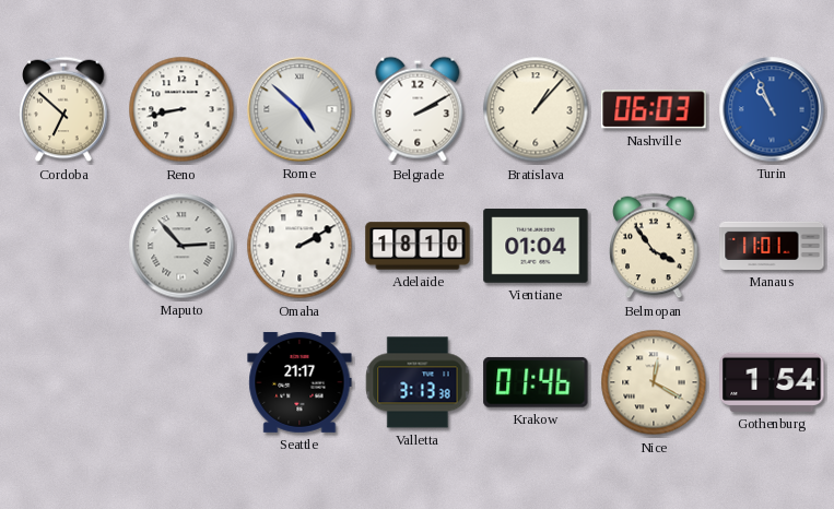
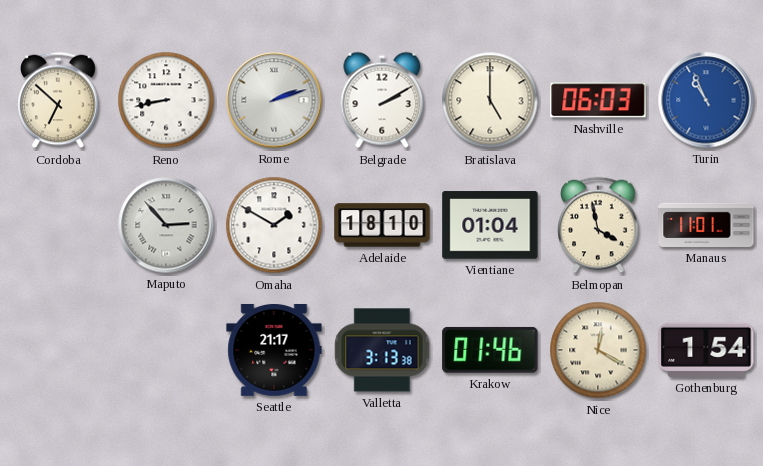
Rome: 4:52 -> 2:12
Bratislava: 1:07 -> 5:00
Omaha: 2:10 -> 1:50
Belmopan: 3:54 -> 3:58
